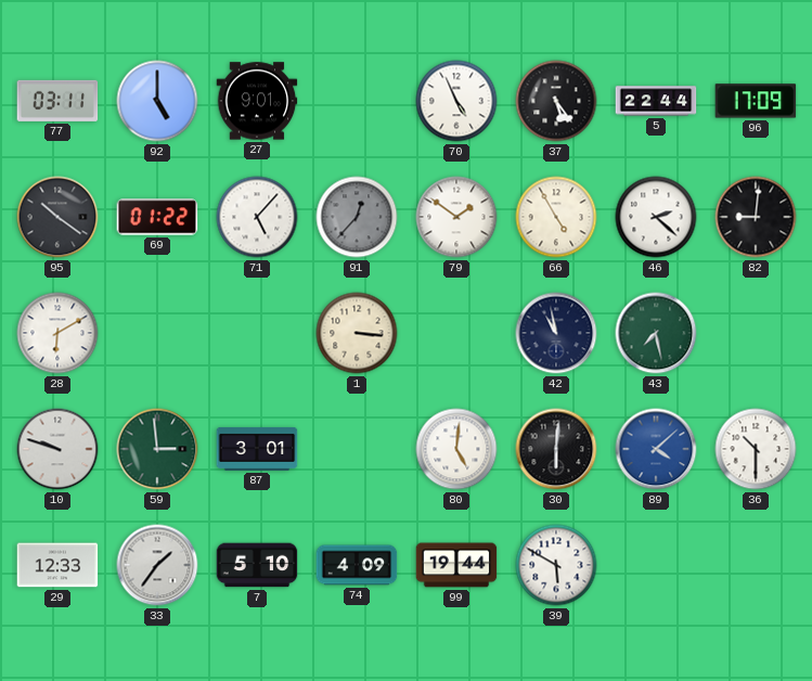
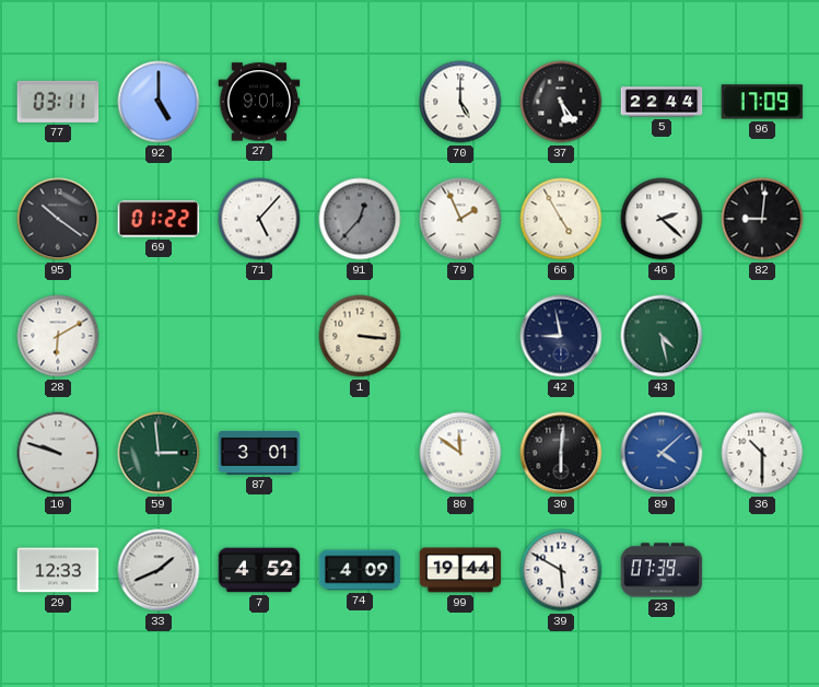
70: 4:56 -> 5:00
79: 1:51 -> 1:56
42: 10:58 -> 8:58
43: 7:28 -> 4:28
80: 5:01 -> 11:51
33: 1:36 -> 1:41
7: 5:10 -> 4:52
23: none -> 07:39
